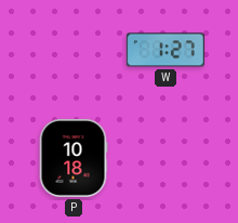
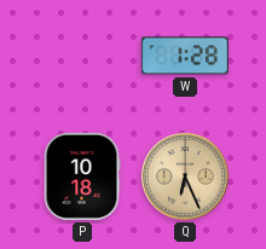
W: 1:27 -> 1:28
Q: none -> 6:26
